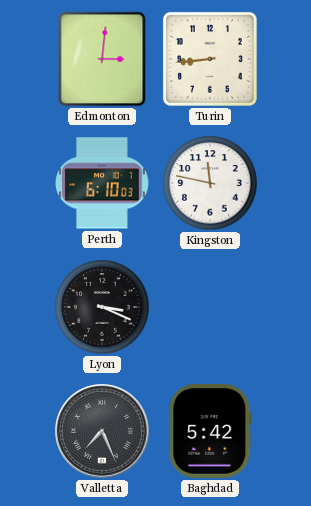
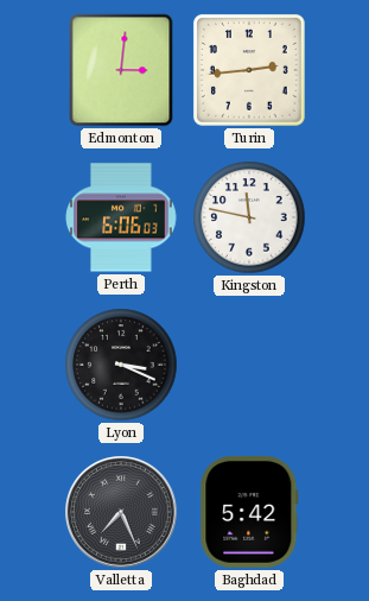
Turin: 8:44 -> 2:44
Perth: 6:10 -> 6:06
